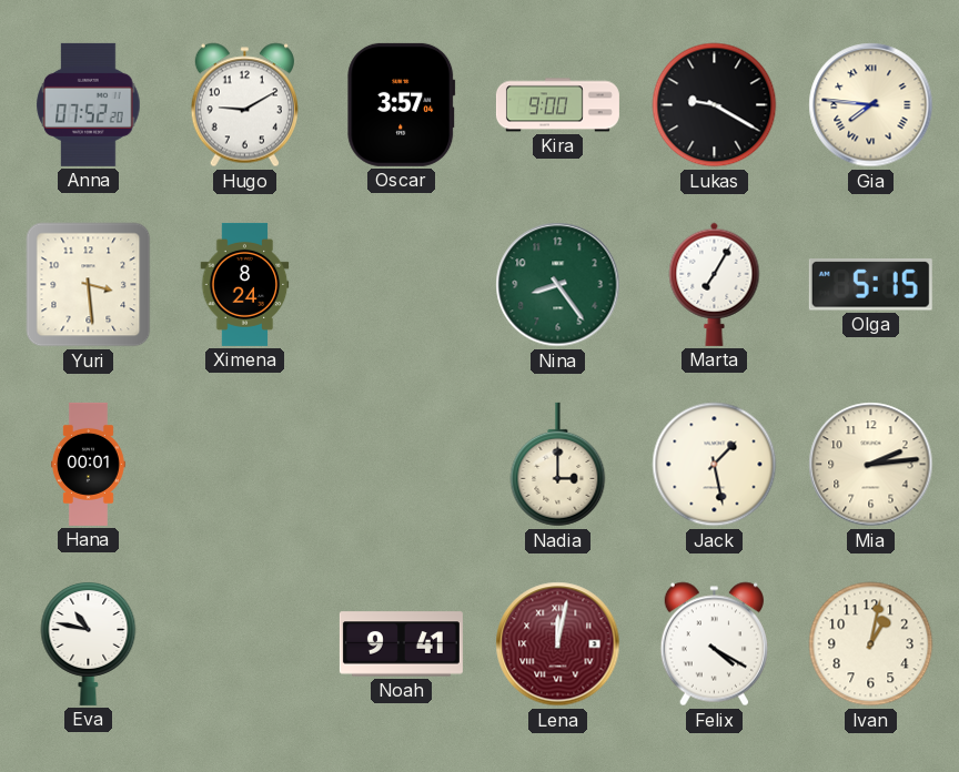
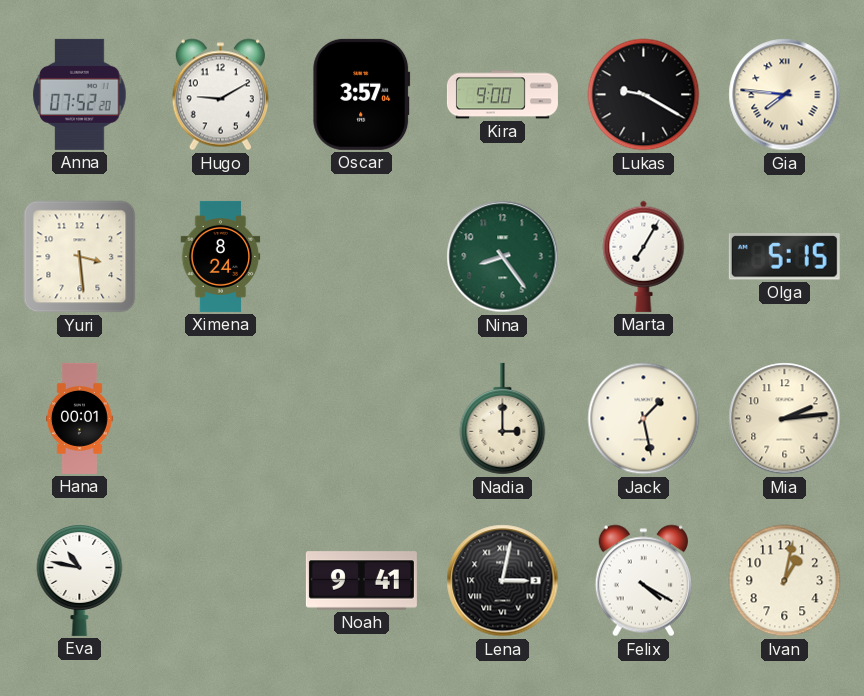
Lena: 12:02 -> 3:02
Lena dial: burgundy -> black
